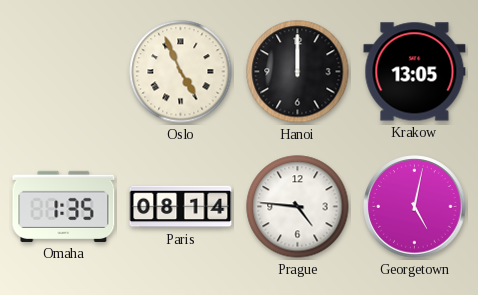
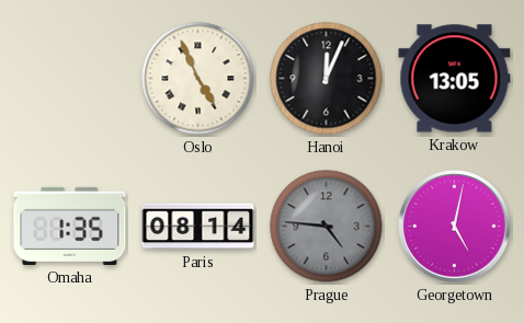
Hanoi: 12:00 -> 12:04
Prague dial: white -> grey
